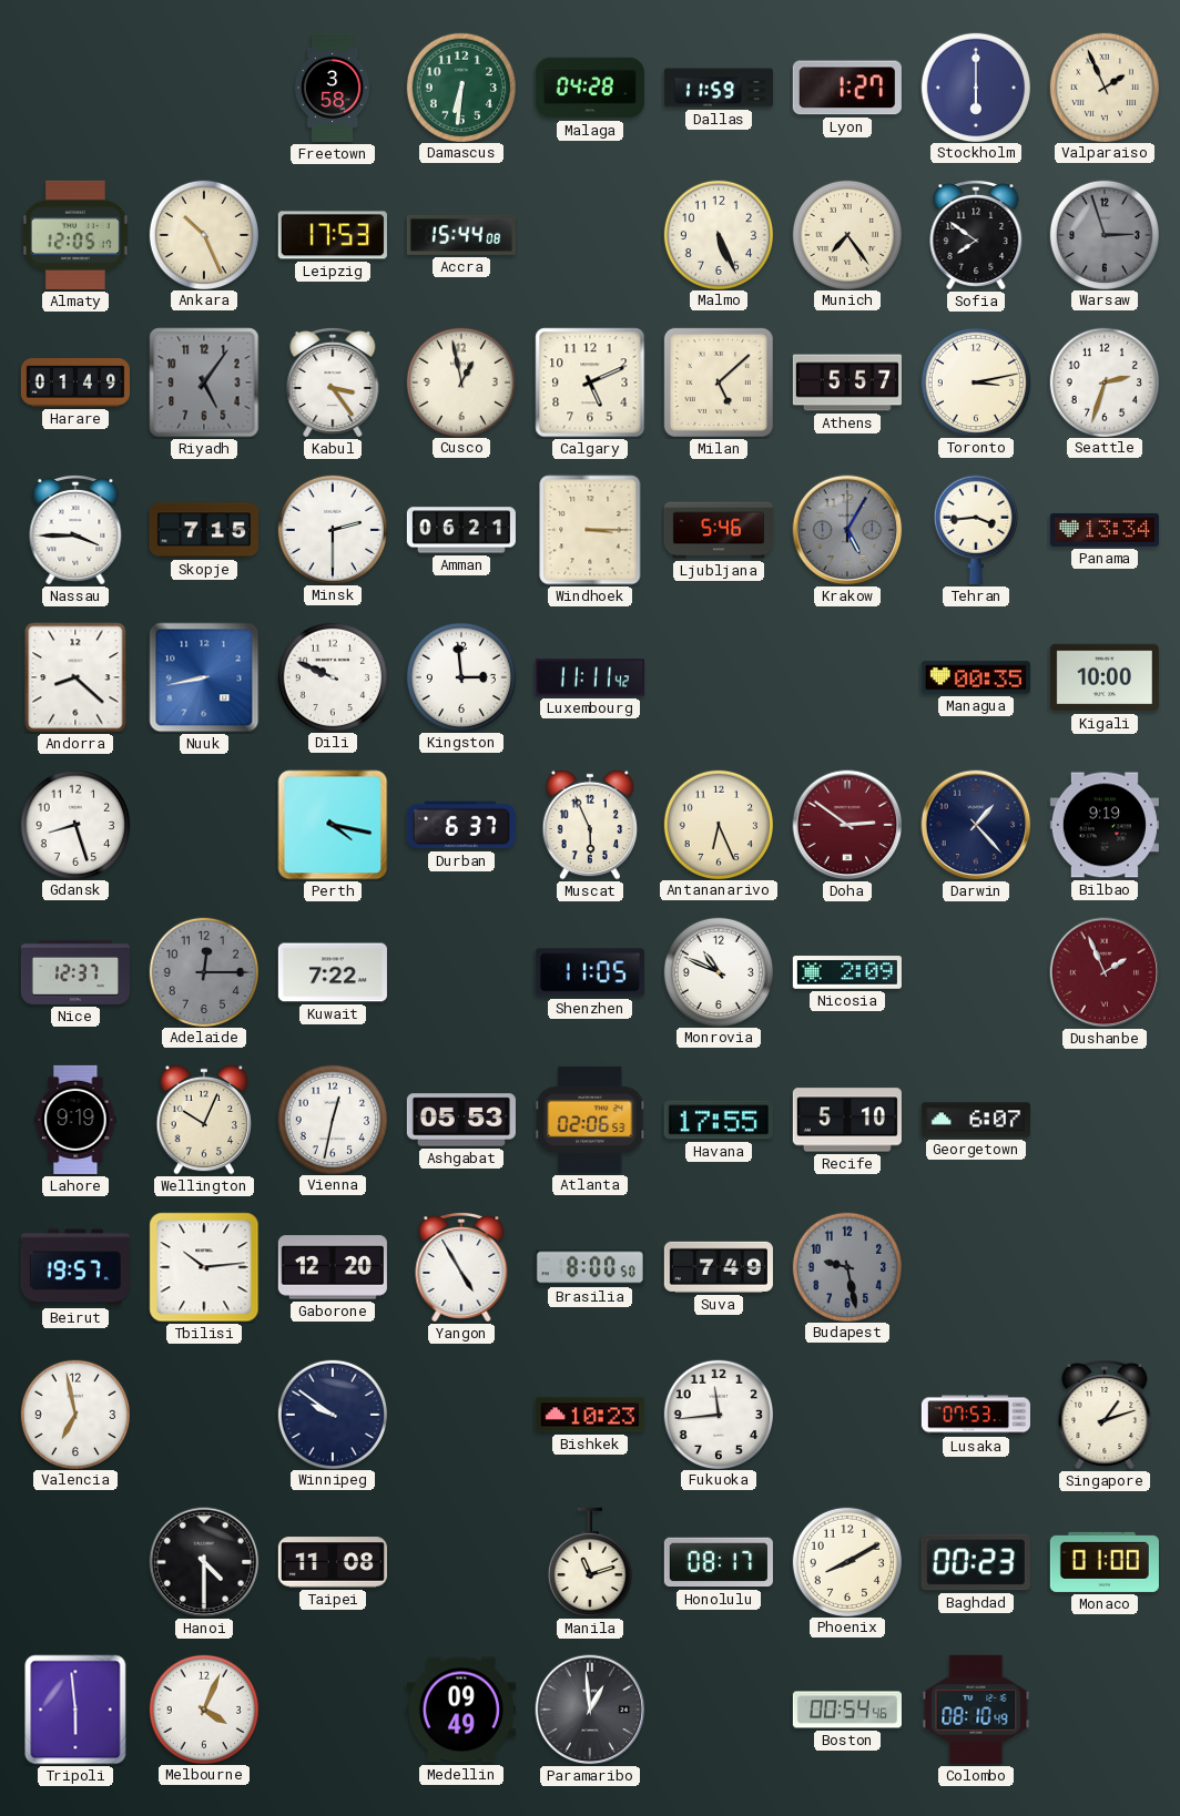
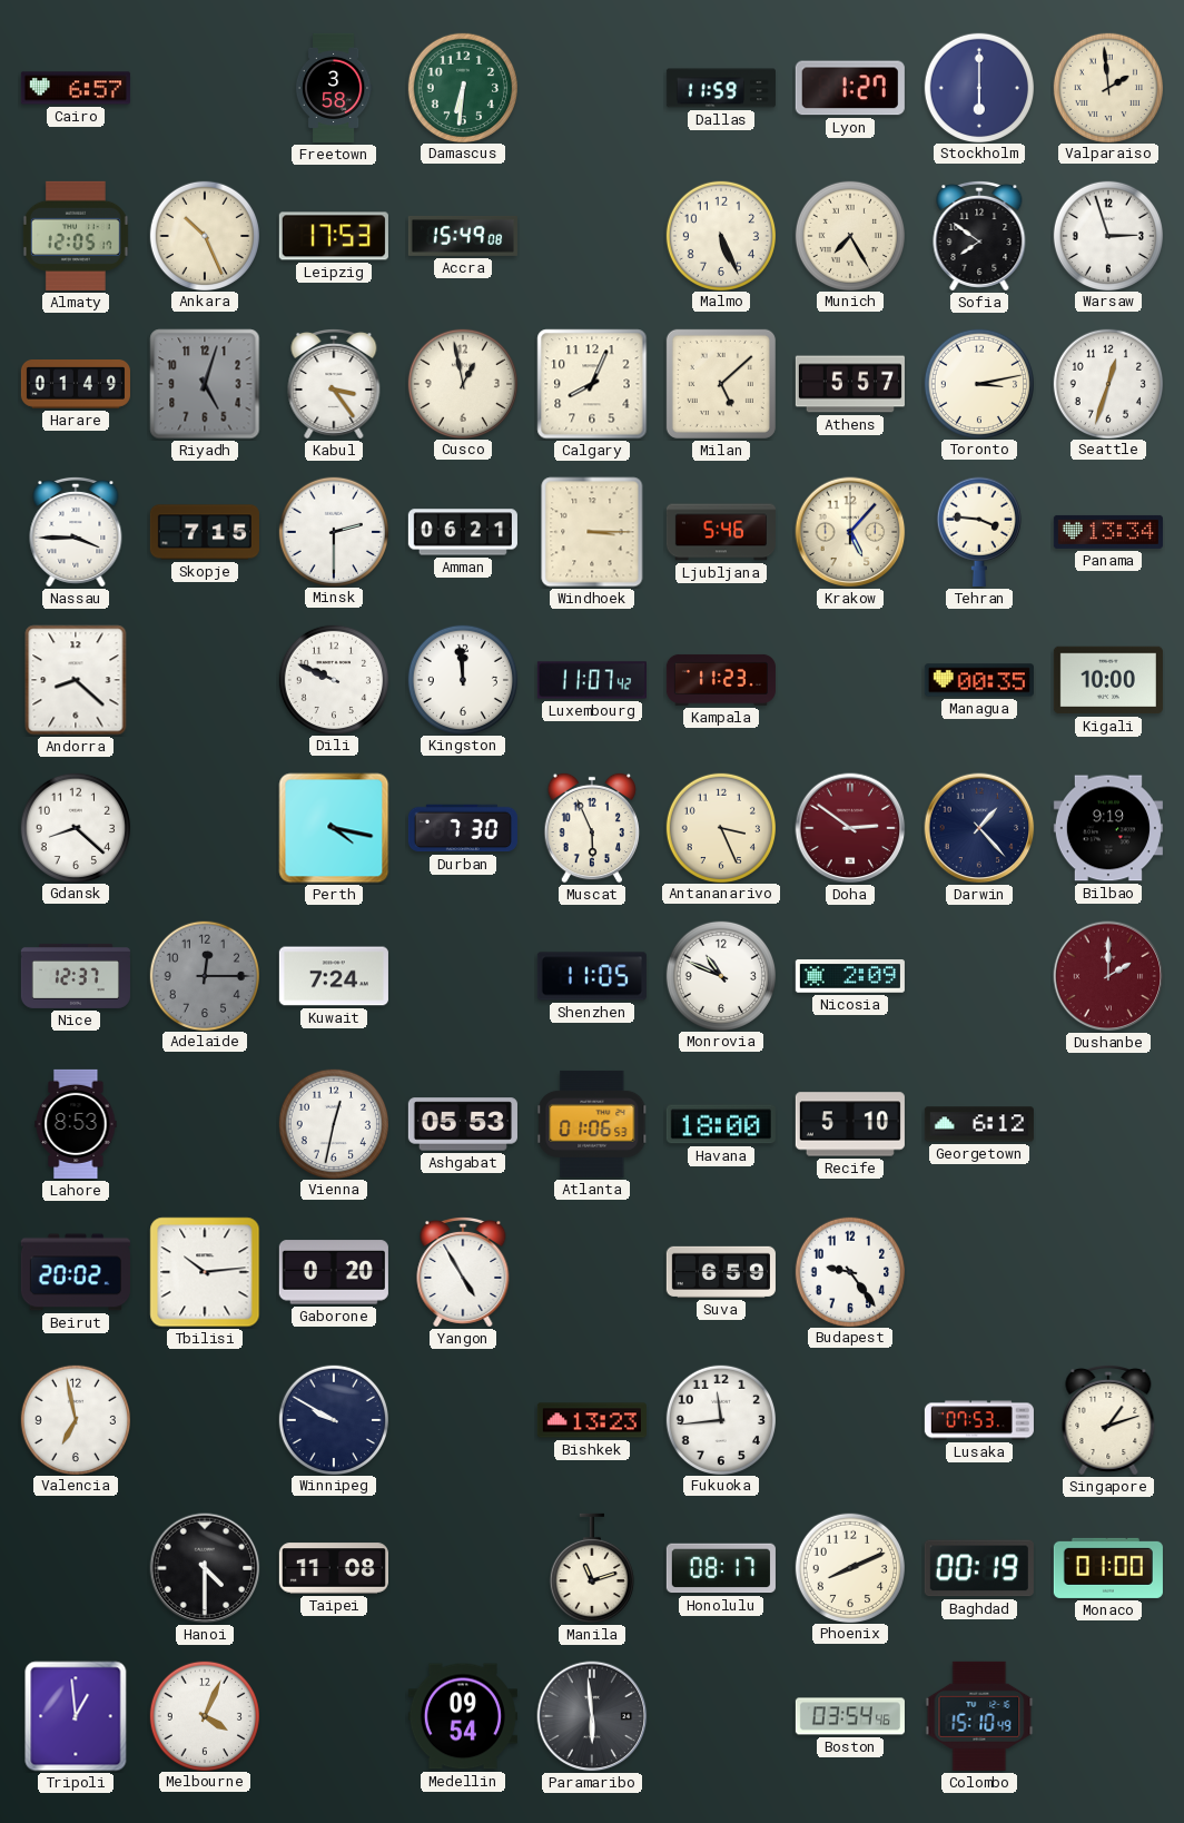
Cairo: none -> 6:57
Malaga: 04:28 -> none
Valparaiso: 1:56 -> 1:59
Accra: 15:44 -> 15:49
Munich: 7:24 -> 7:25
Warsaw dial: grey -> white
Riyadh: 5:06 -> 5:03
Calgary: 5:11 -> 8:04
Seattle: 2:33 -> 12:33
Krakow: 5:05 -> 5:07
Krakow dial: grey -> cream
Tehran: 3:44 -> 3:46
Nuuk: 8:43 -> none
Kingston: 2:59 -> 11:59
Luxembourg: 11:11 -> 11:07
Kampala: none -> 11:23
Gdansk: 8:27 -> 8:22
Durban: 6:37 -> 7:30
Antananarivo: 6:26 -> 3:26
Kuwait: 7:22 -> 7:24
Dushanbe: 1:56 -> 2:00
Lahore: 9:19 -> 8:53
Wellington: 10:04 -> none
Atlanta: 02:06 -> 01:06
Havana: 17:55 -> 18:00
Georgetown: 6:07 -> 6:12
Beirut: 19:57 -> 20:02
Gaborone: 12:20 -> 0:20
Brasilia: 8:00 -> none
Suva: 7:49 -> 6:59
Budapest: 9:28 -> 9:24
Budapest dial: grey -> white
Winnipeg: 9:51 -> 9:50
Bishkek: 10:23 -> 13:23
Phoenix: 8:10 -> 8:11
Baghdad: 00:23 -> 00:19
Tripoli: 5:59 -> 12:59
Medellin: 09:49 -> 09:54
Paramaribo: 12:59 -> 5:59
Boston: 00:54 -> 03:54
Colombo: 08:10 -> 15:10
